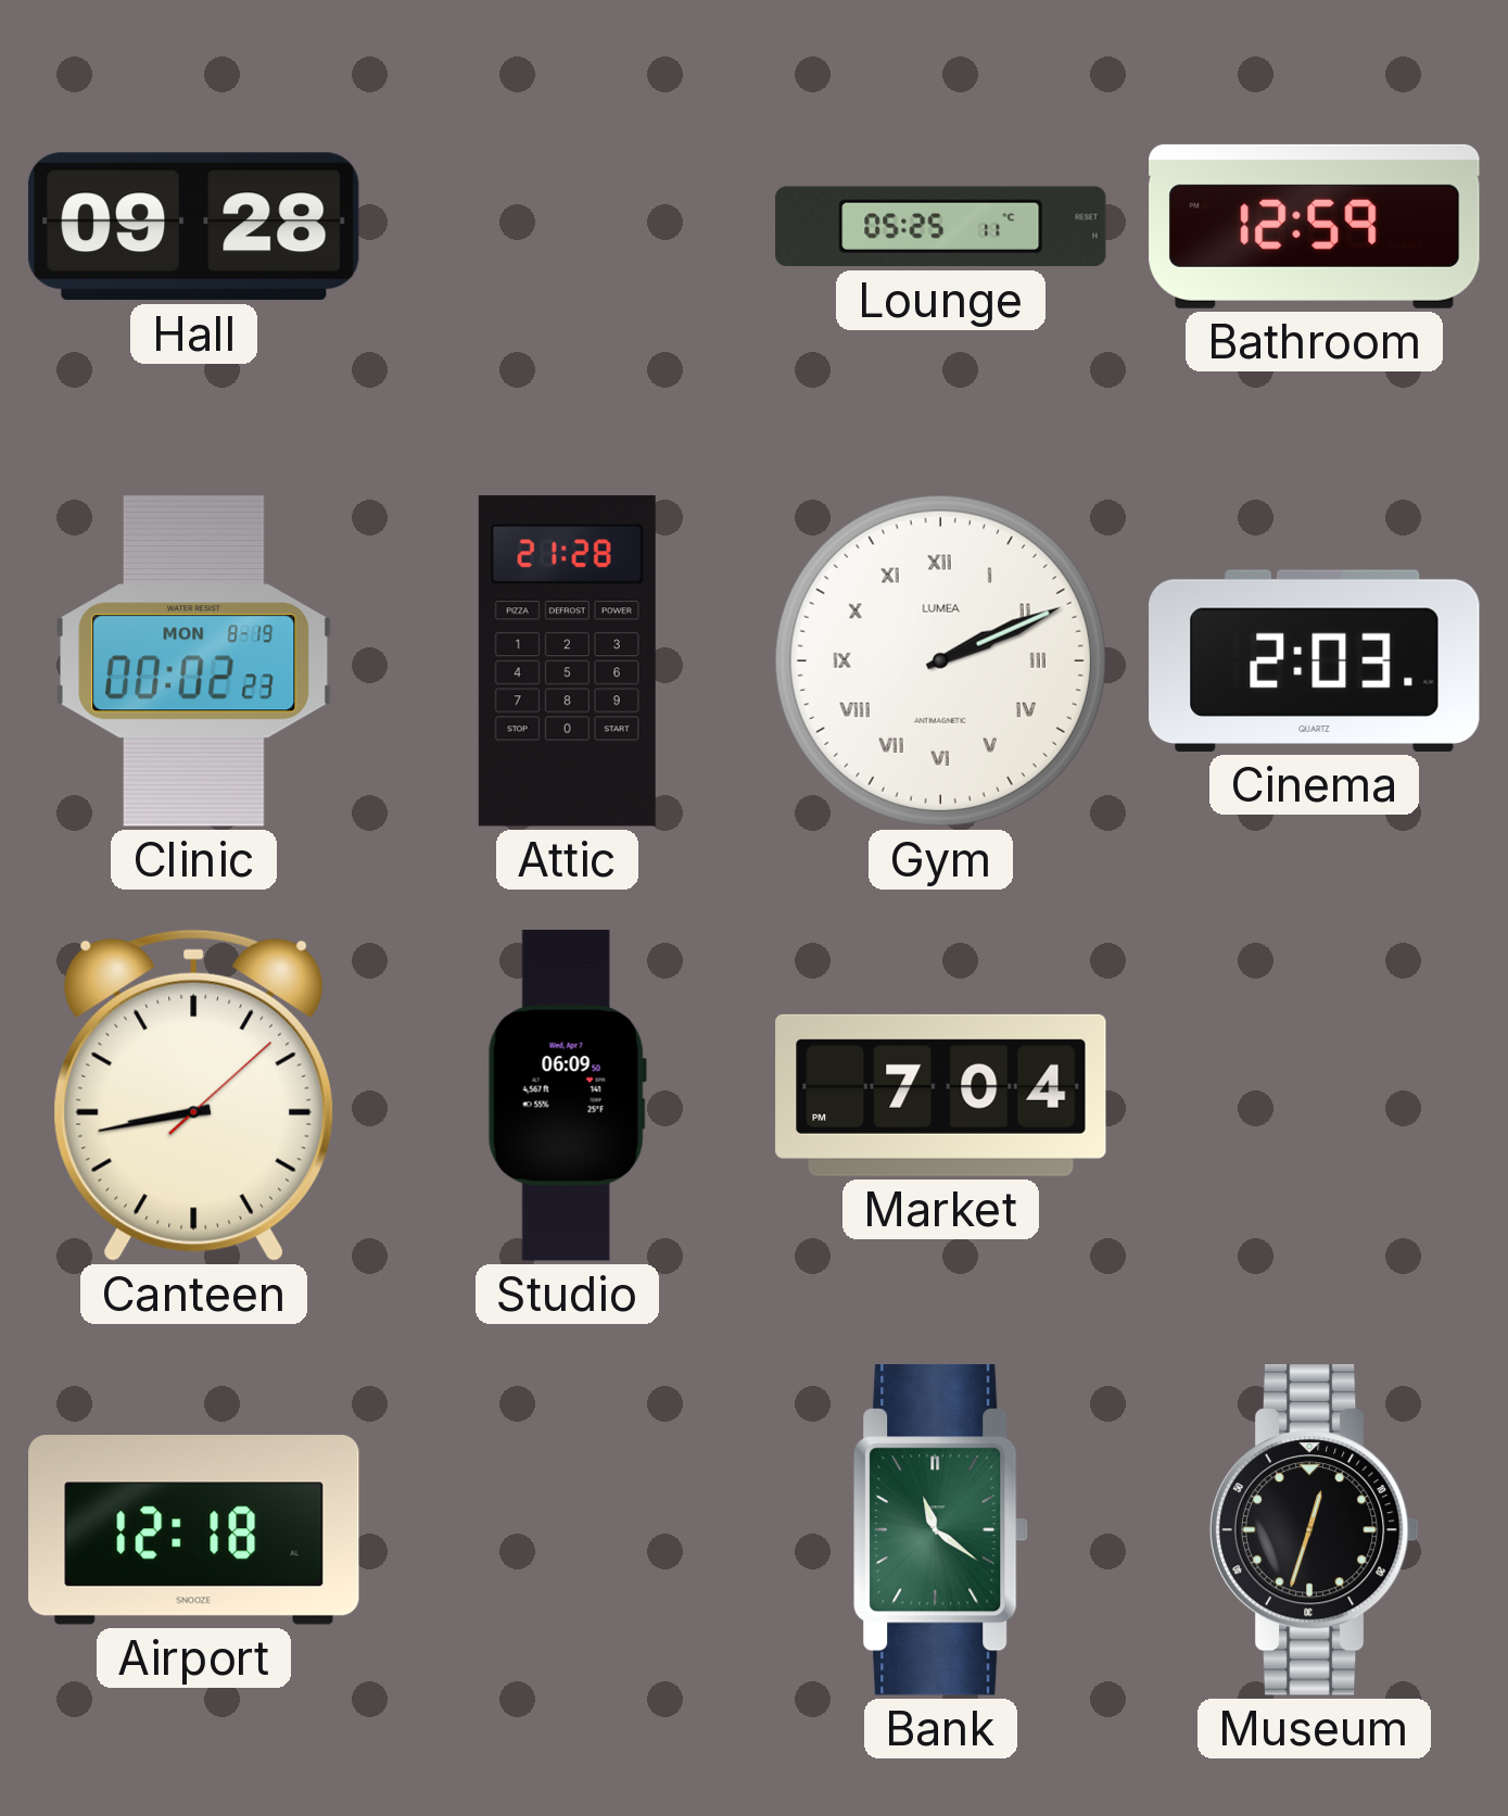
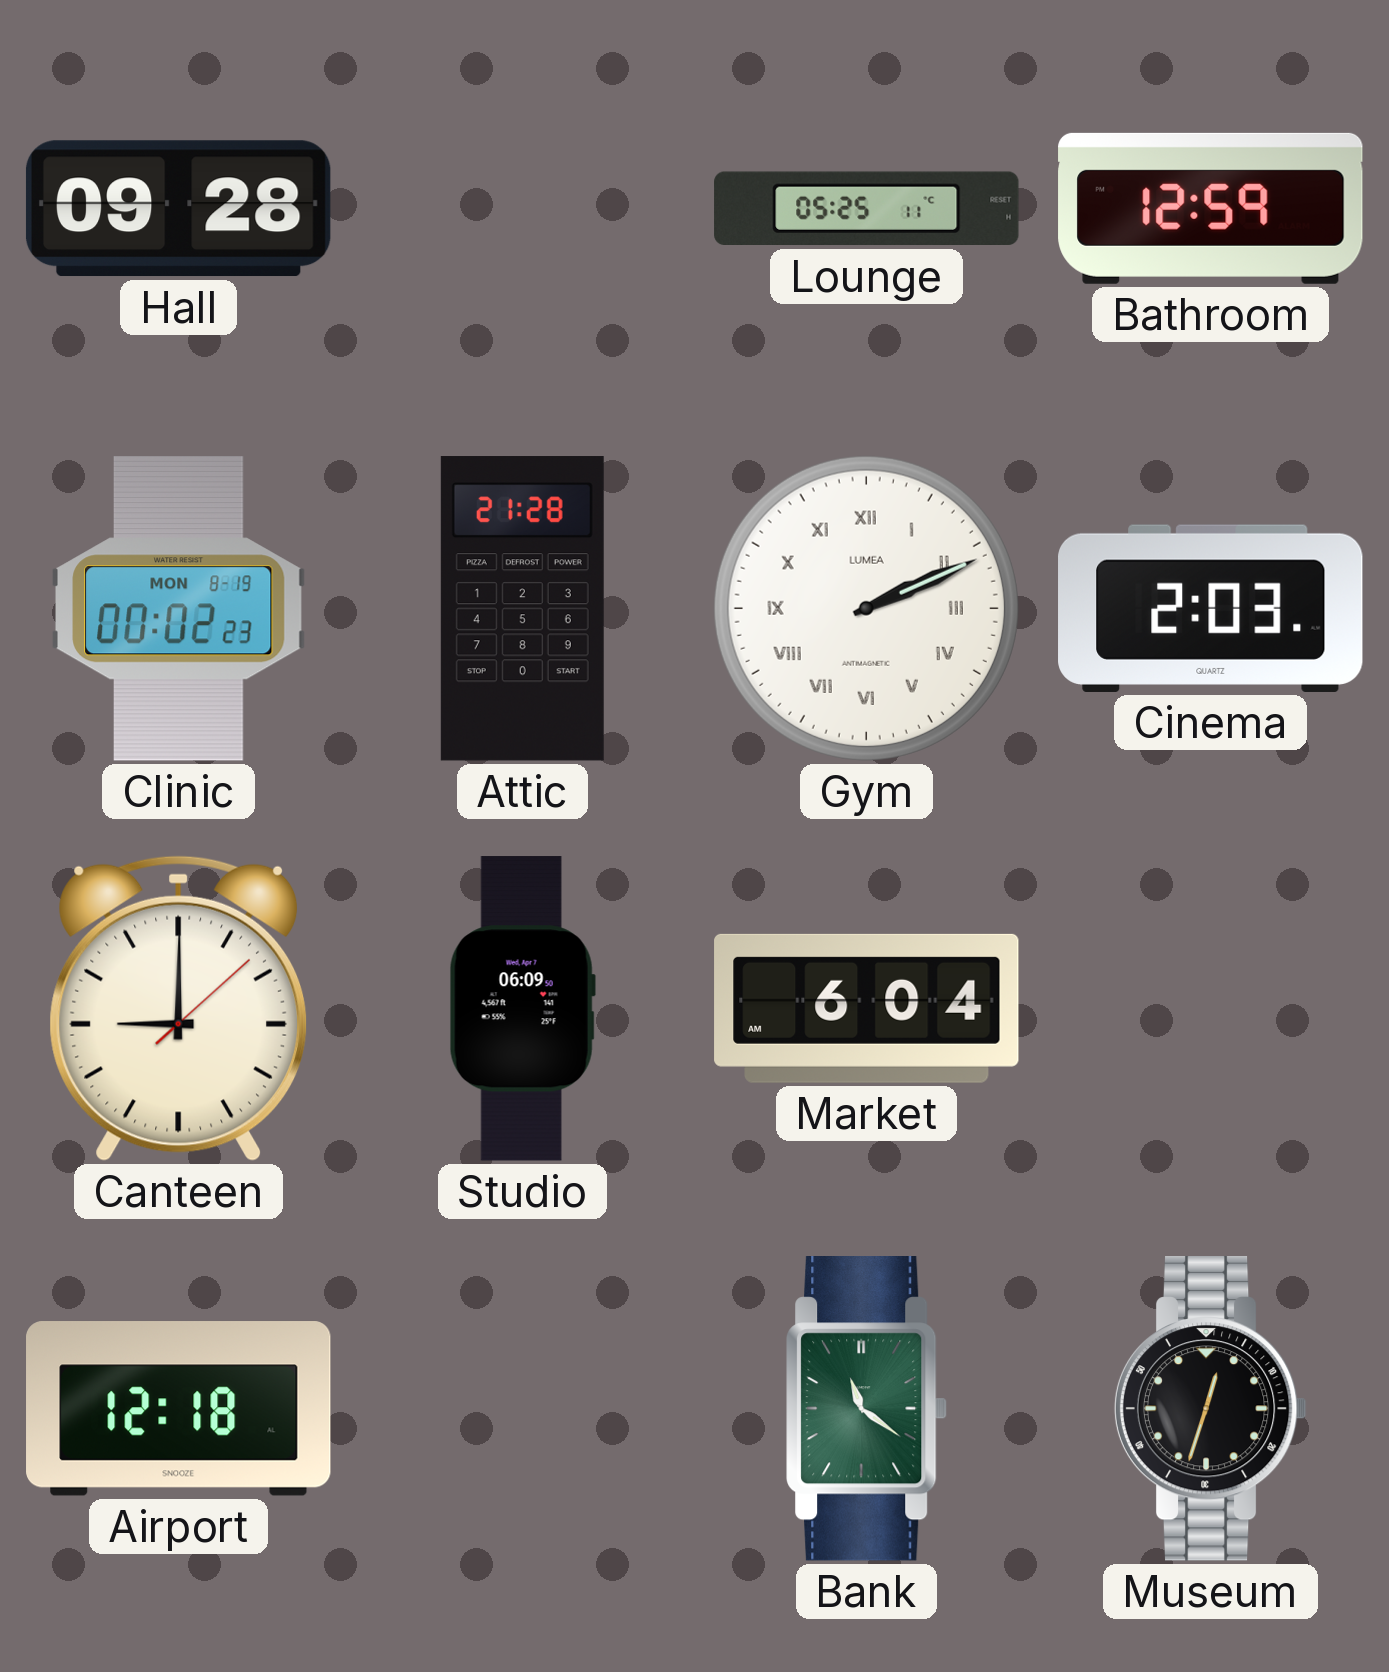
Canteen: 8:43 -> 9:00
Market: 7:04 -> 6:04
